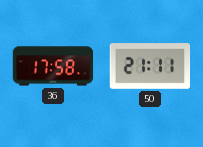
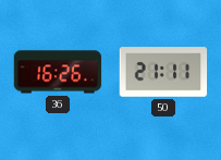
36: 17:58 -> 16:26
